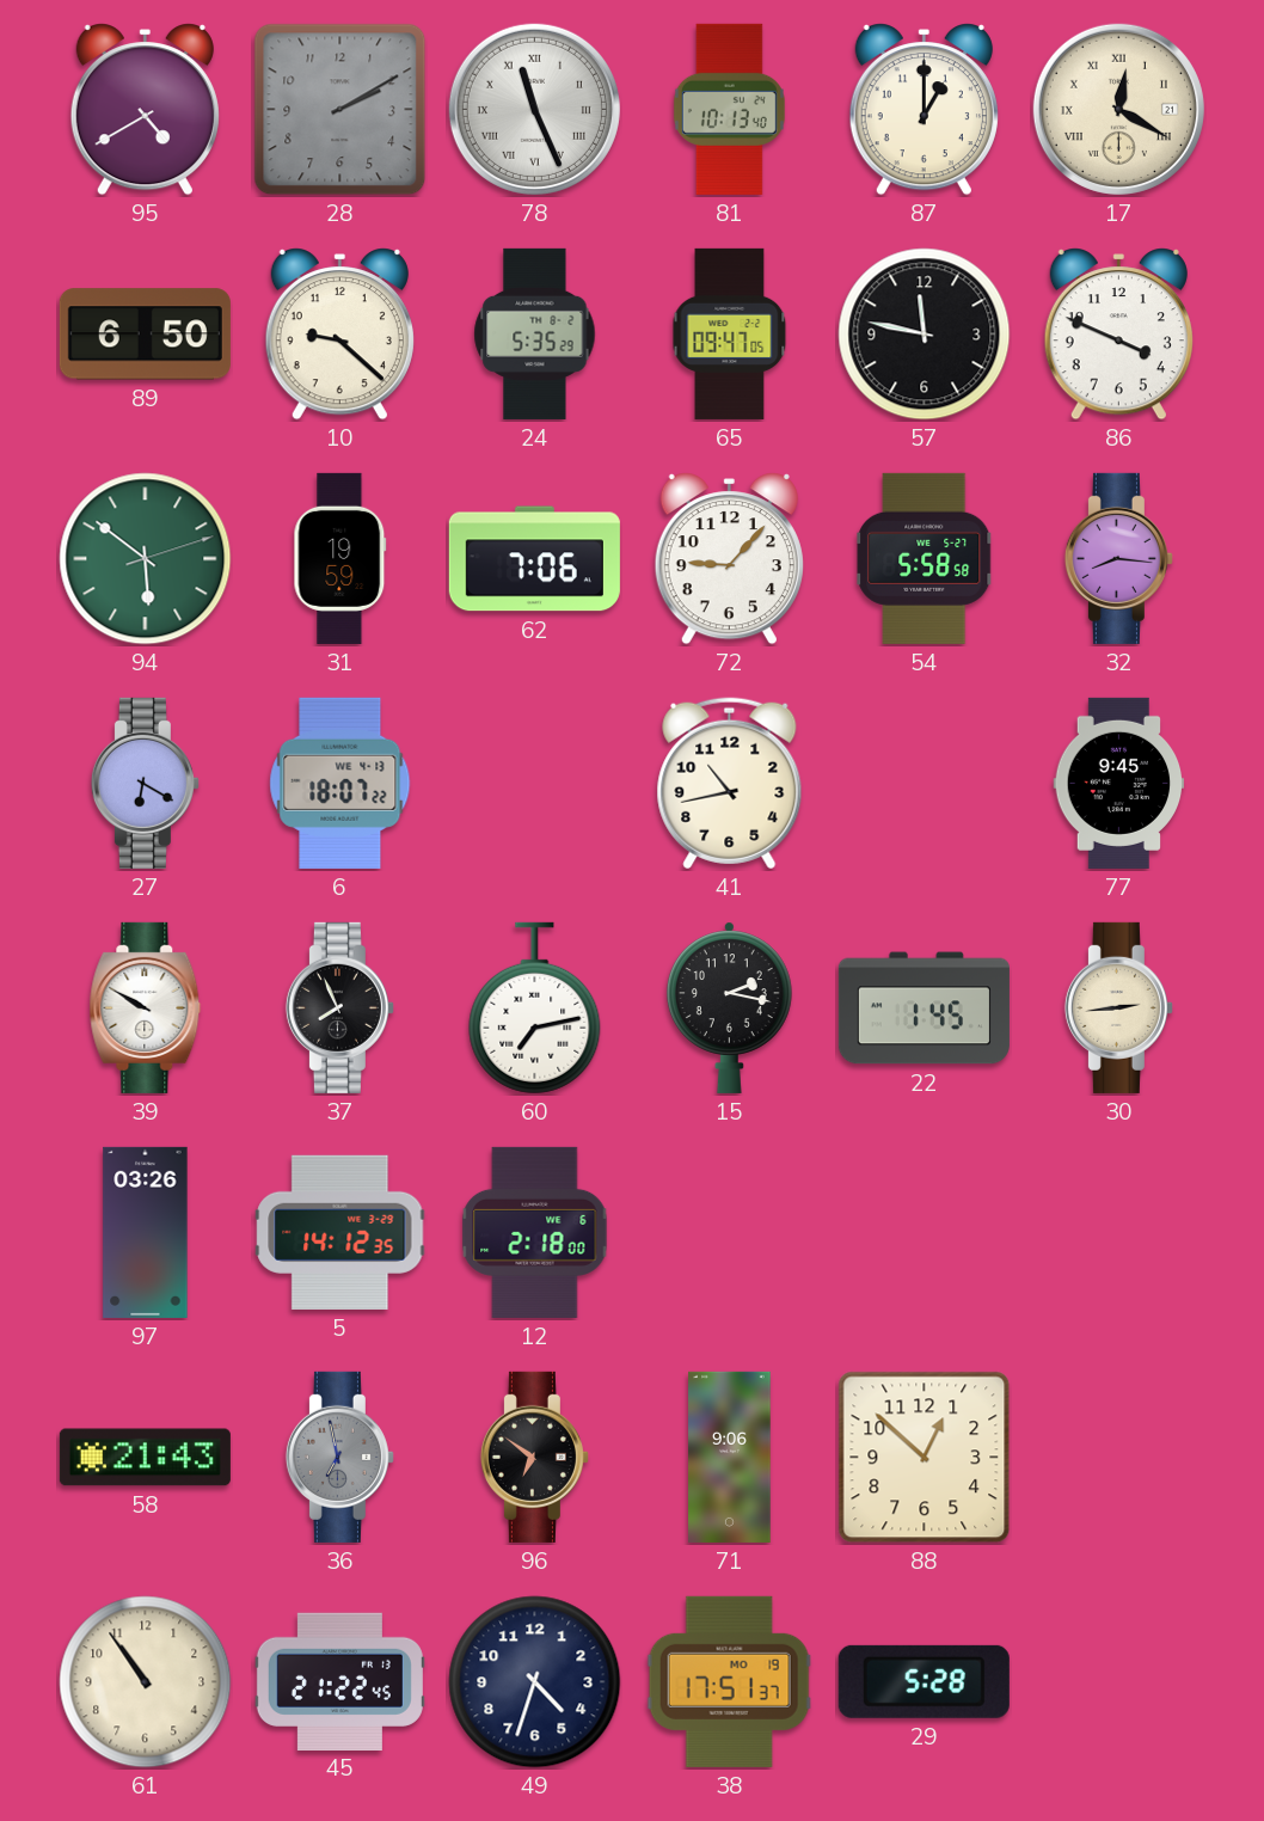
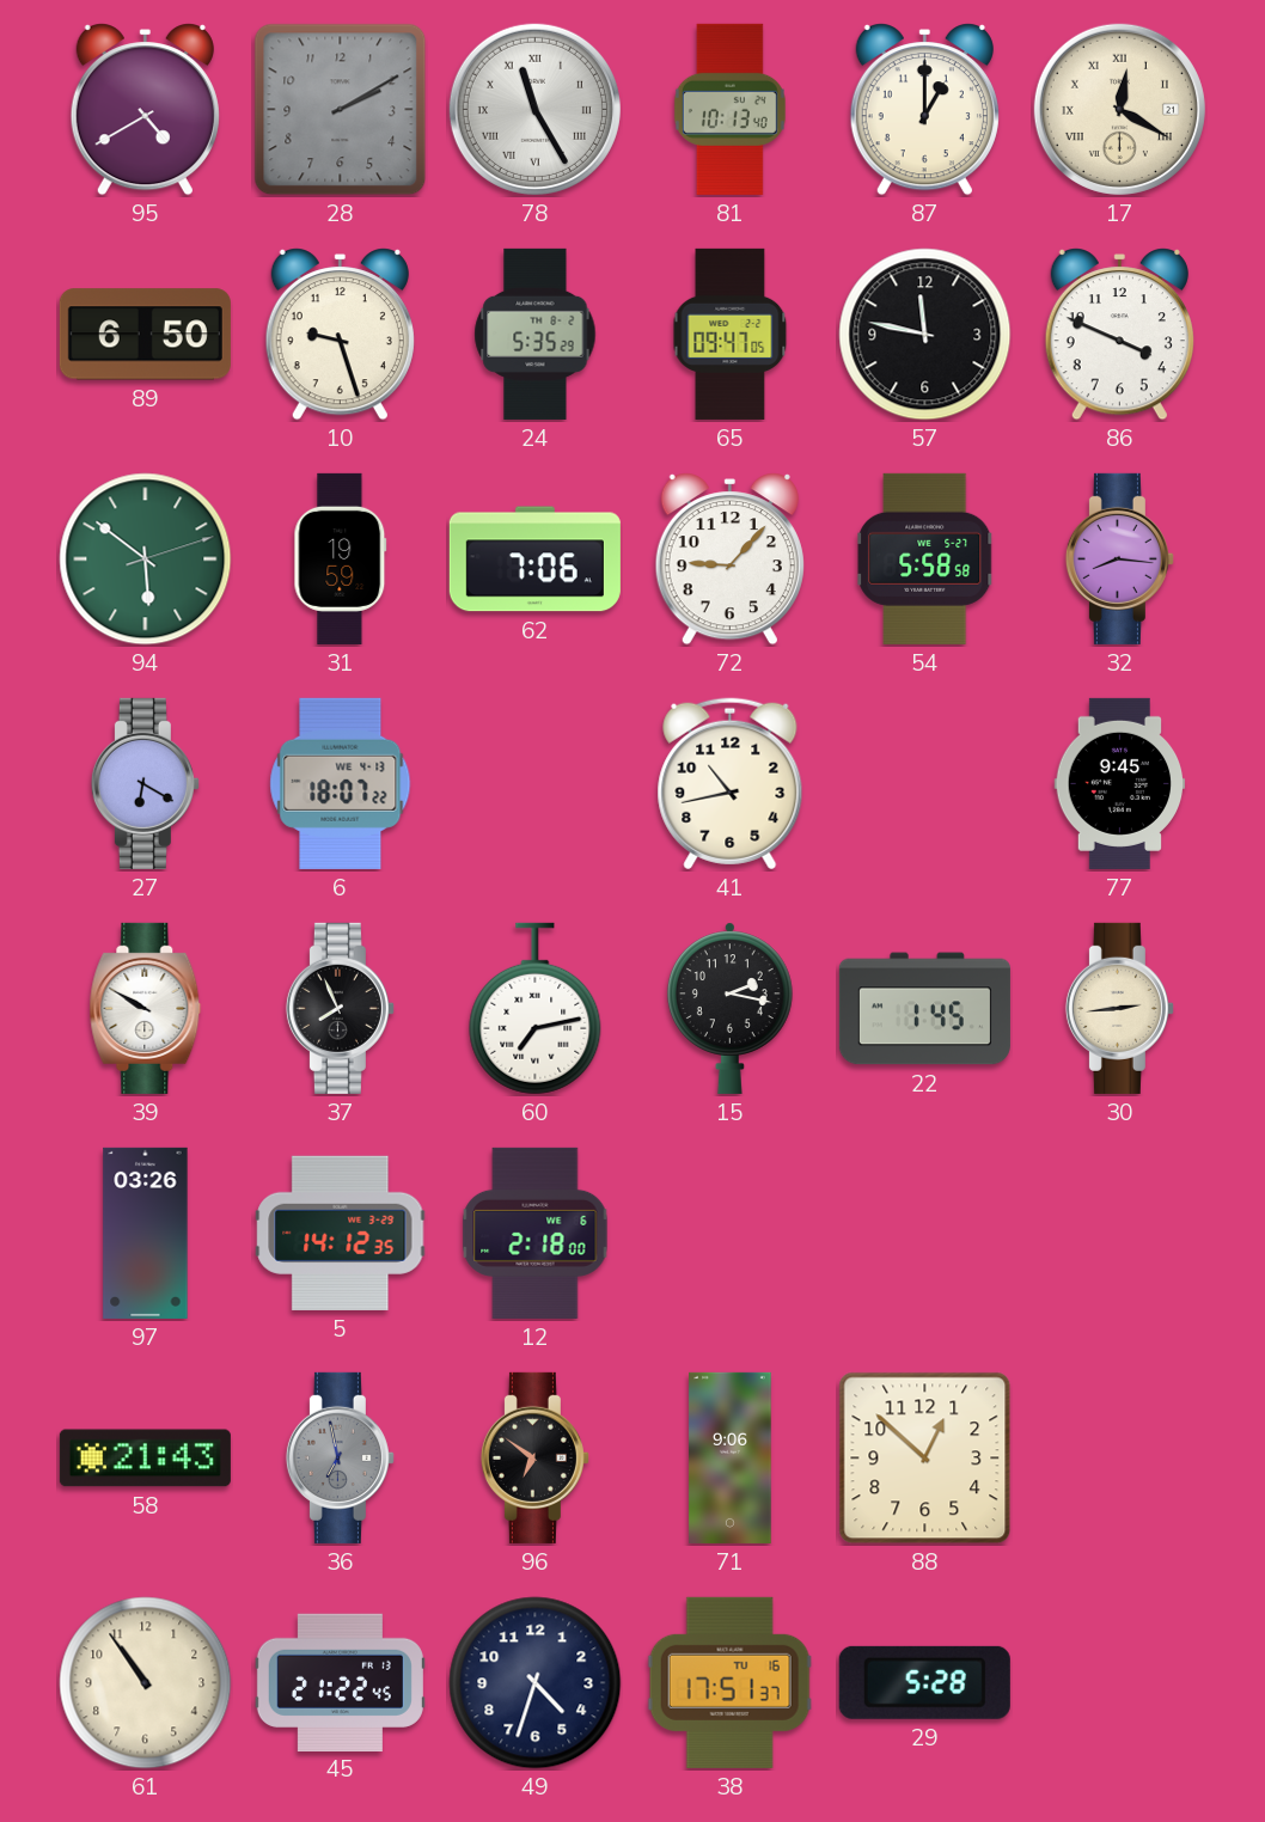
78: 11:26 -> 11:25
10: 9:22 -> 9:27
38 date: MO 19 -> TU 16
